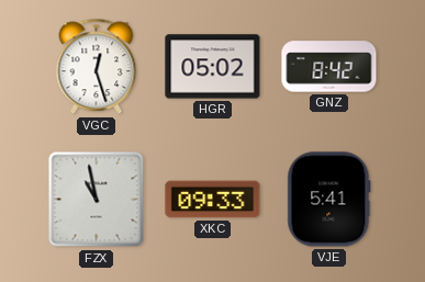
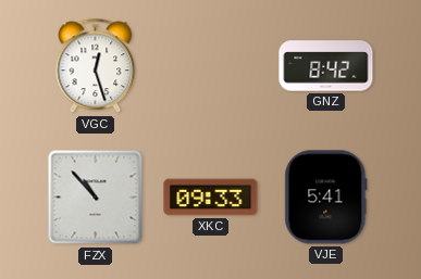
HGR: 05:02 -> none
FZX: 10:58 -> 10:53
